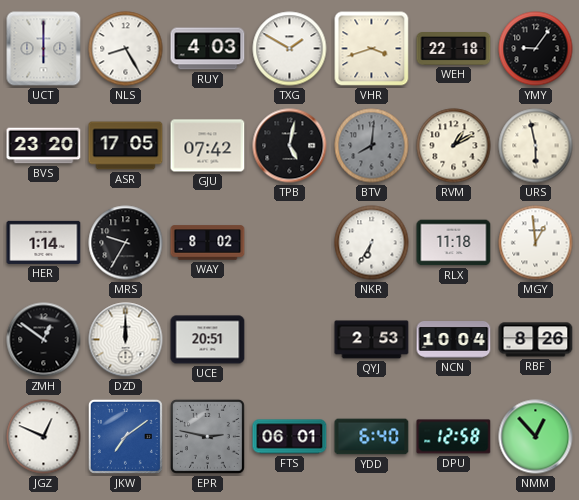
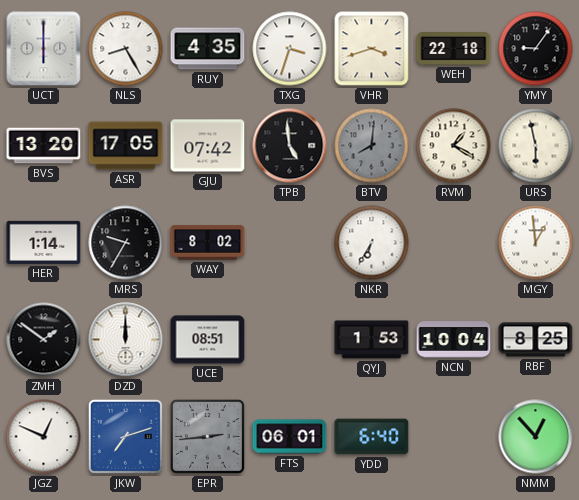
RUY: 4:03 -> 4:35
TXG: 1:50 -> 3:33
BVS: 23:20 -> 13:20
TPB: 5:02 -> 4:59
RVM: 1:10 -> 1:20
RLX: 11:18 -> none
ZMH: 12:51 -> 1:51
UCE: 20:51 -> 08:51
QYJ: 2:53 -> 1:53
RBF: 8:26 -> 8:25
JKW: 7:09 -> 7:12
EPR: 2:47 -> 2:44
DPU: 12:58 -> none
